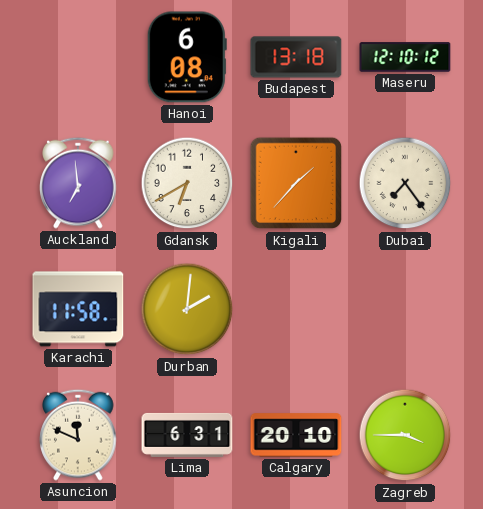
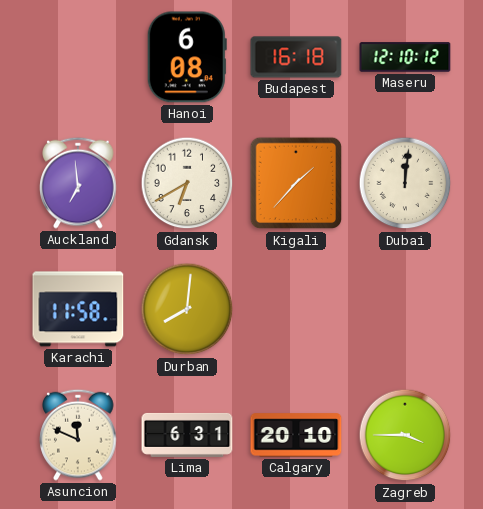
Budapest: 13:18 -> 16:18
Dubai: 7:24 -> 12:01
Durban: 2:01 -> 8:01
